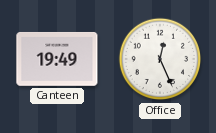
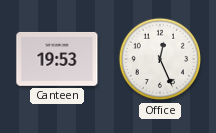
Canteen: 19:49 -> 19:53
